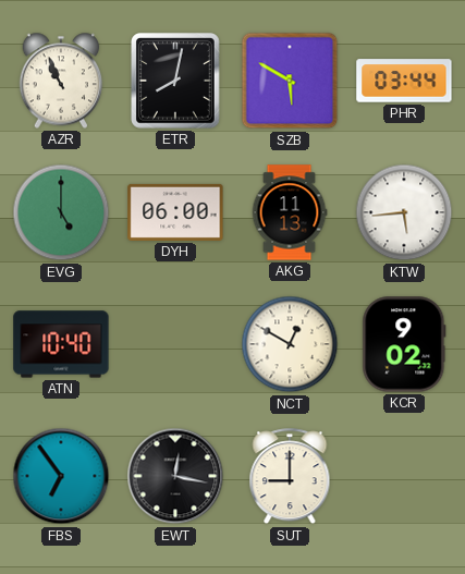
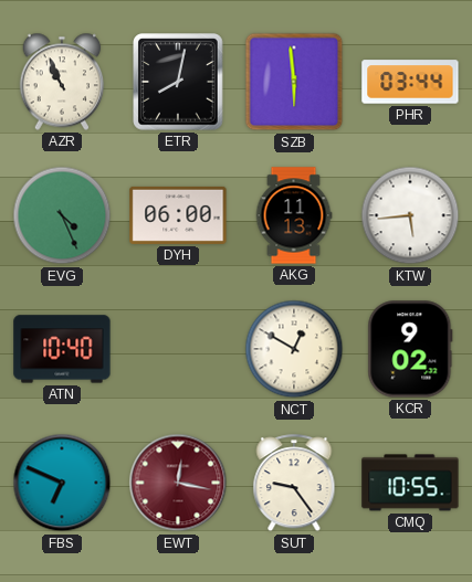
SZB: 5:50 -> 5:59
EVG: 5:00 -> 4:26
FBS: 6:54 -> 6:49
EWT dial: black -> burgundy
SUT: 9:00 -> 9:24
CMQ: none -> 10:55
